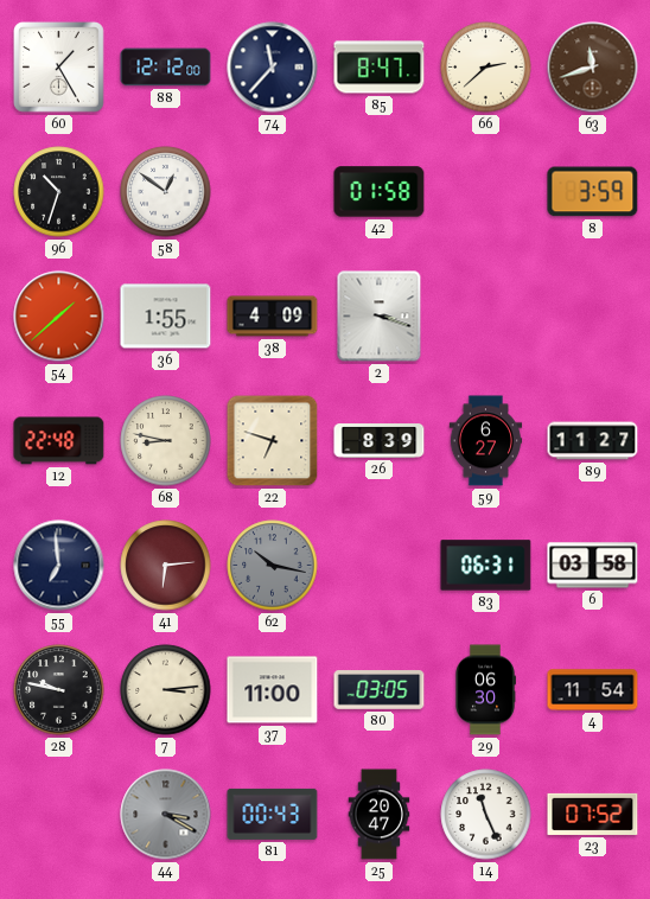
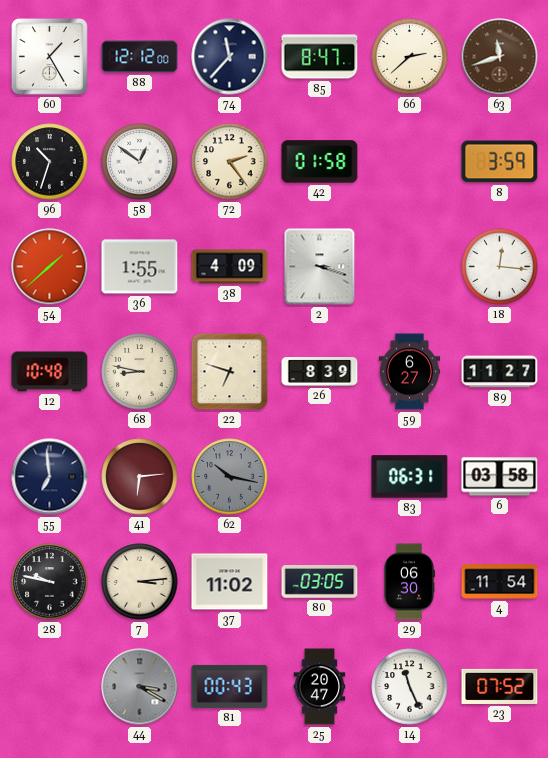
72: none -> 2:24
18: none -> 12:16
12: 22:48 -> 10:48
37: 11:00 -> 11:02
